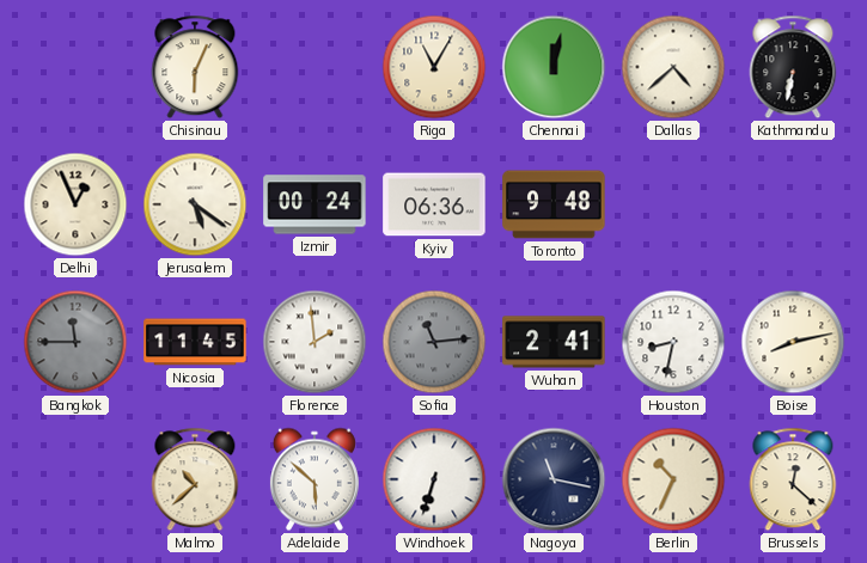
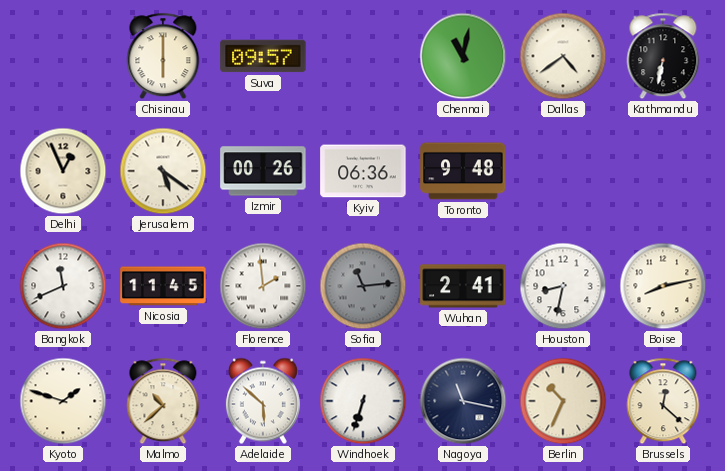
Chisinau: 6:04 -> 6:00
Suva: none -> 09:57
Riga: 11:05 -> none
Chennai: 12:02 -> 11:02
Dallas: 4:38 -> 4:39
Izmir: 00:24 -> 00:26
Bangkok: 11:45 -> 11:41
Bangkok dial: grey -> white
Kyoto: none -> 1:48
